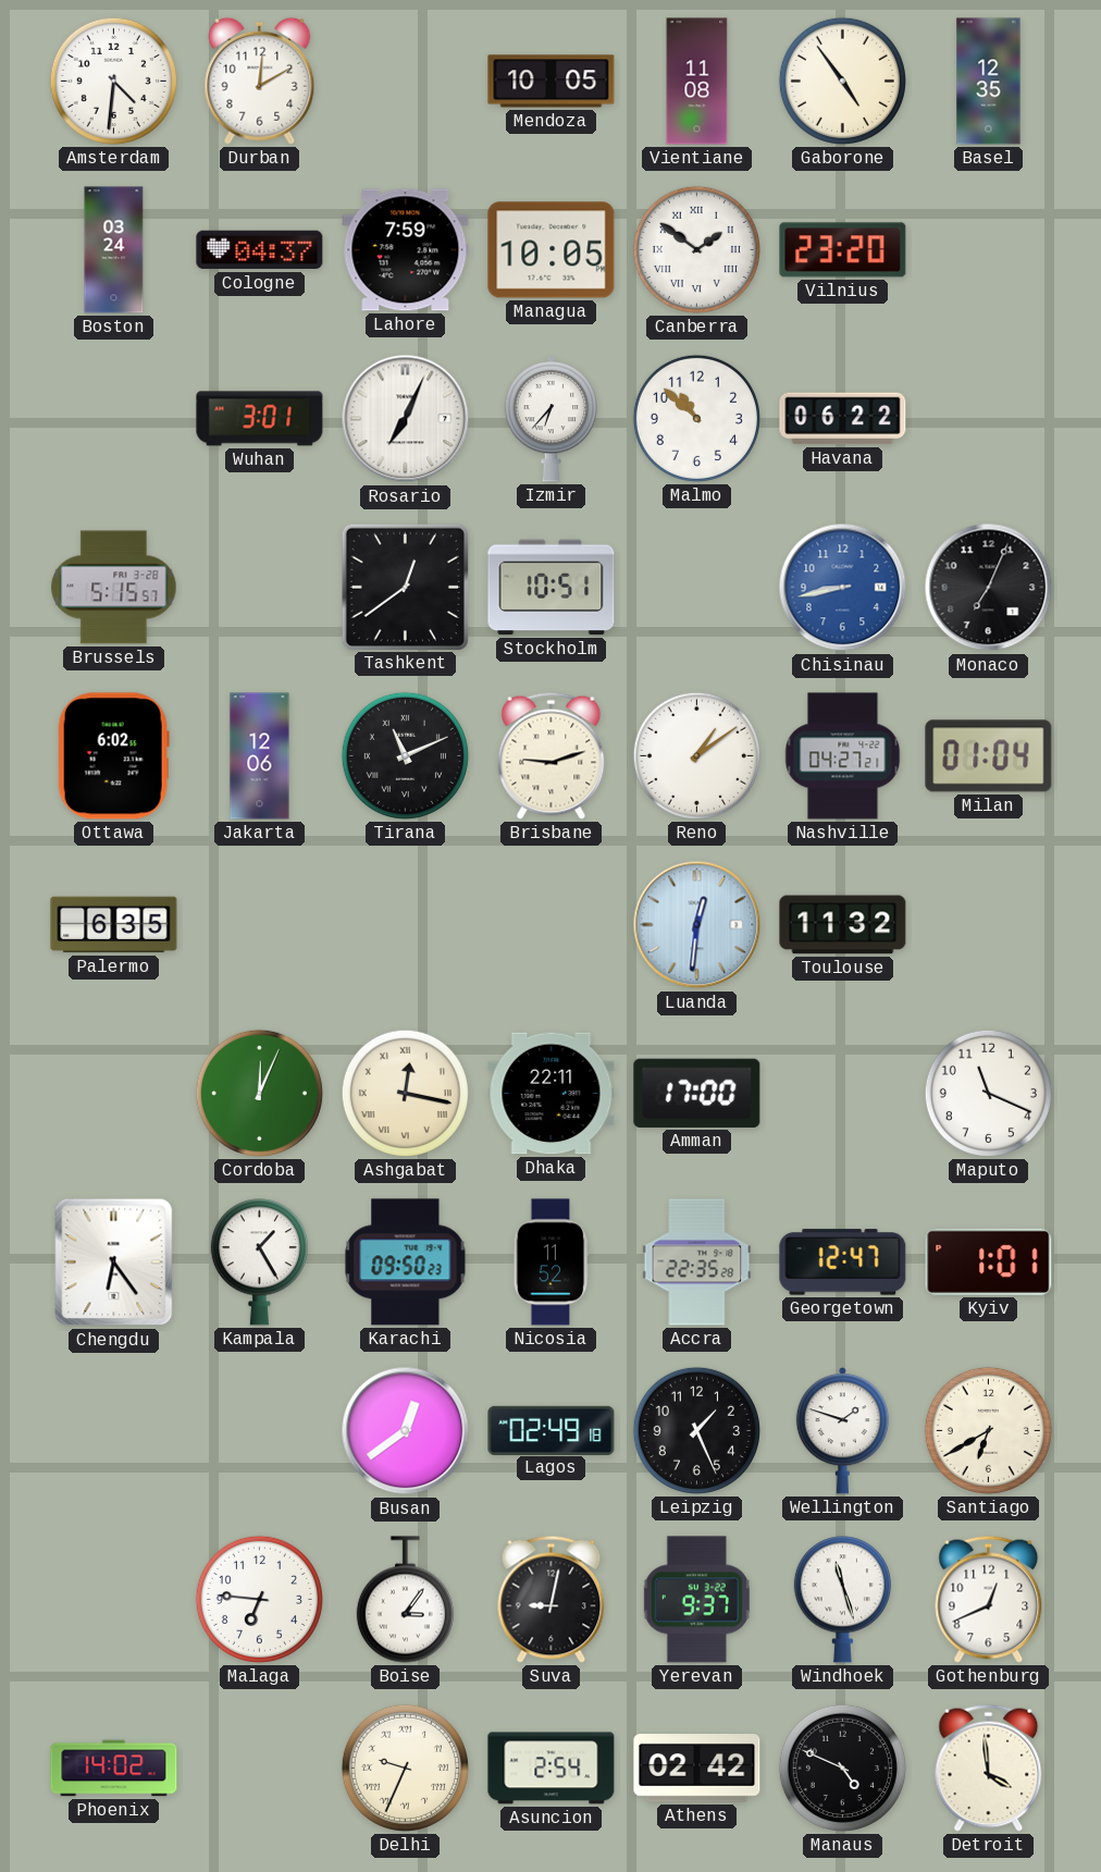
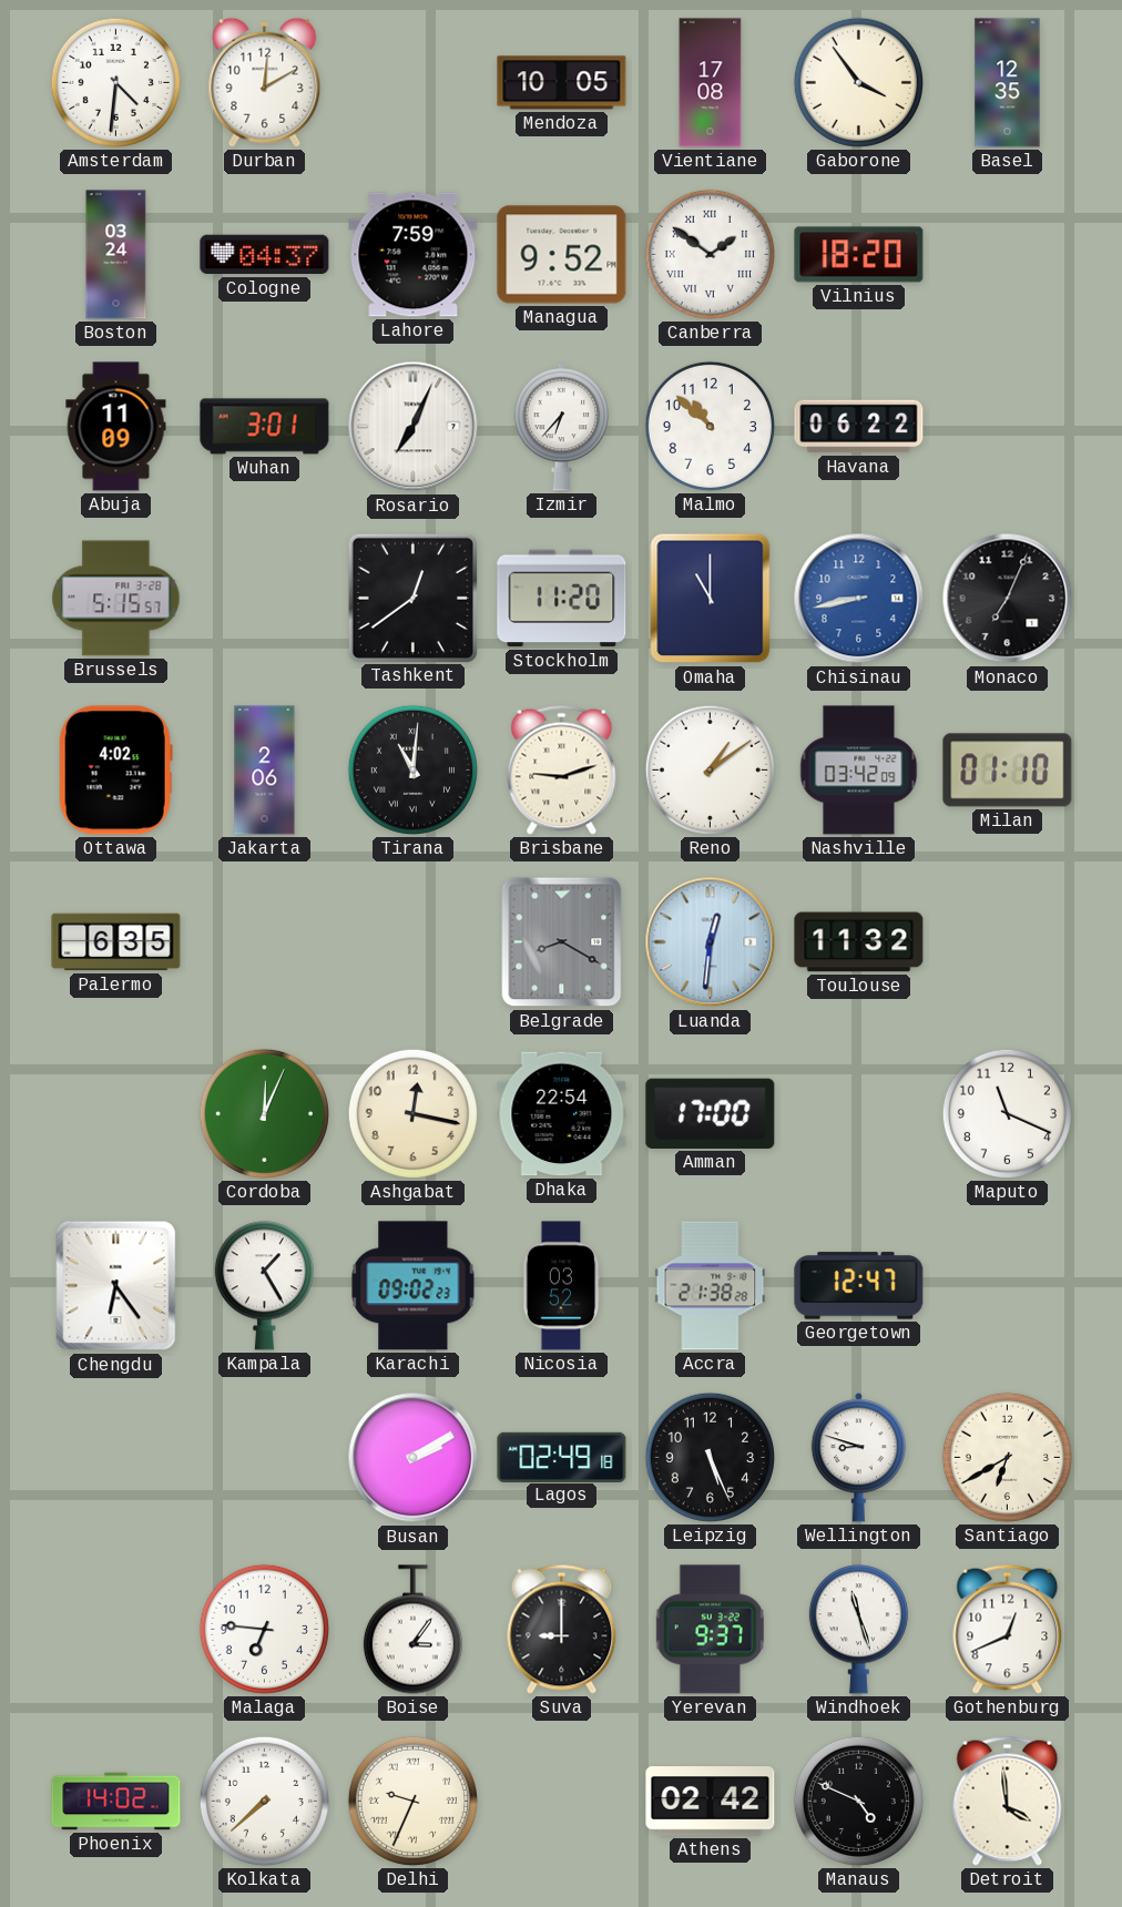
Vientiane: 11:08 -> 17:08
Gaborone: 4:54 -> 3:54
Managua: 10:05 -> 9:52
Vilnius: 23:20 -> 18:20
Abuja: none -> 11:09
Stockholm: 10:51 -> 11:20
Omaha: none -> 11:00
Ottawa: 6:02 -> 4:02
Jakarta: 12:06 -> 2:06
Tirana: 11:11 -> 11:01
Nashville: 04:27 -> 03:42
Milan: 01:04 -> 01:10
Belgrade: none -> 8:20
Ashgabat numerals: Roman -> Arabic
Dhaka: 22:11 -> 22:54
Karachi: 09:50 -> 09:02
Nicosia: 11:52 -> 03:52
Accra: 22:35 -> 21:38
Kyiv: 1:01 -> none
Busan: 12:39 -> 2:10
Leipzig: 1:26 -> 5:26
Wellington: 1:48 -> 8:48
Suva: 9:02 -> 9:00
Kolkata: none -> 7:38
Asuncion: 2:54 -> none
